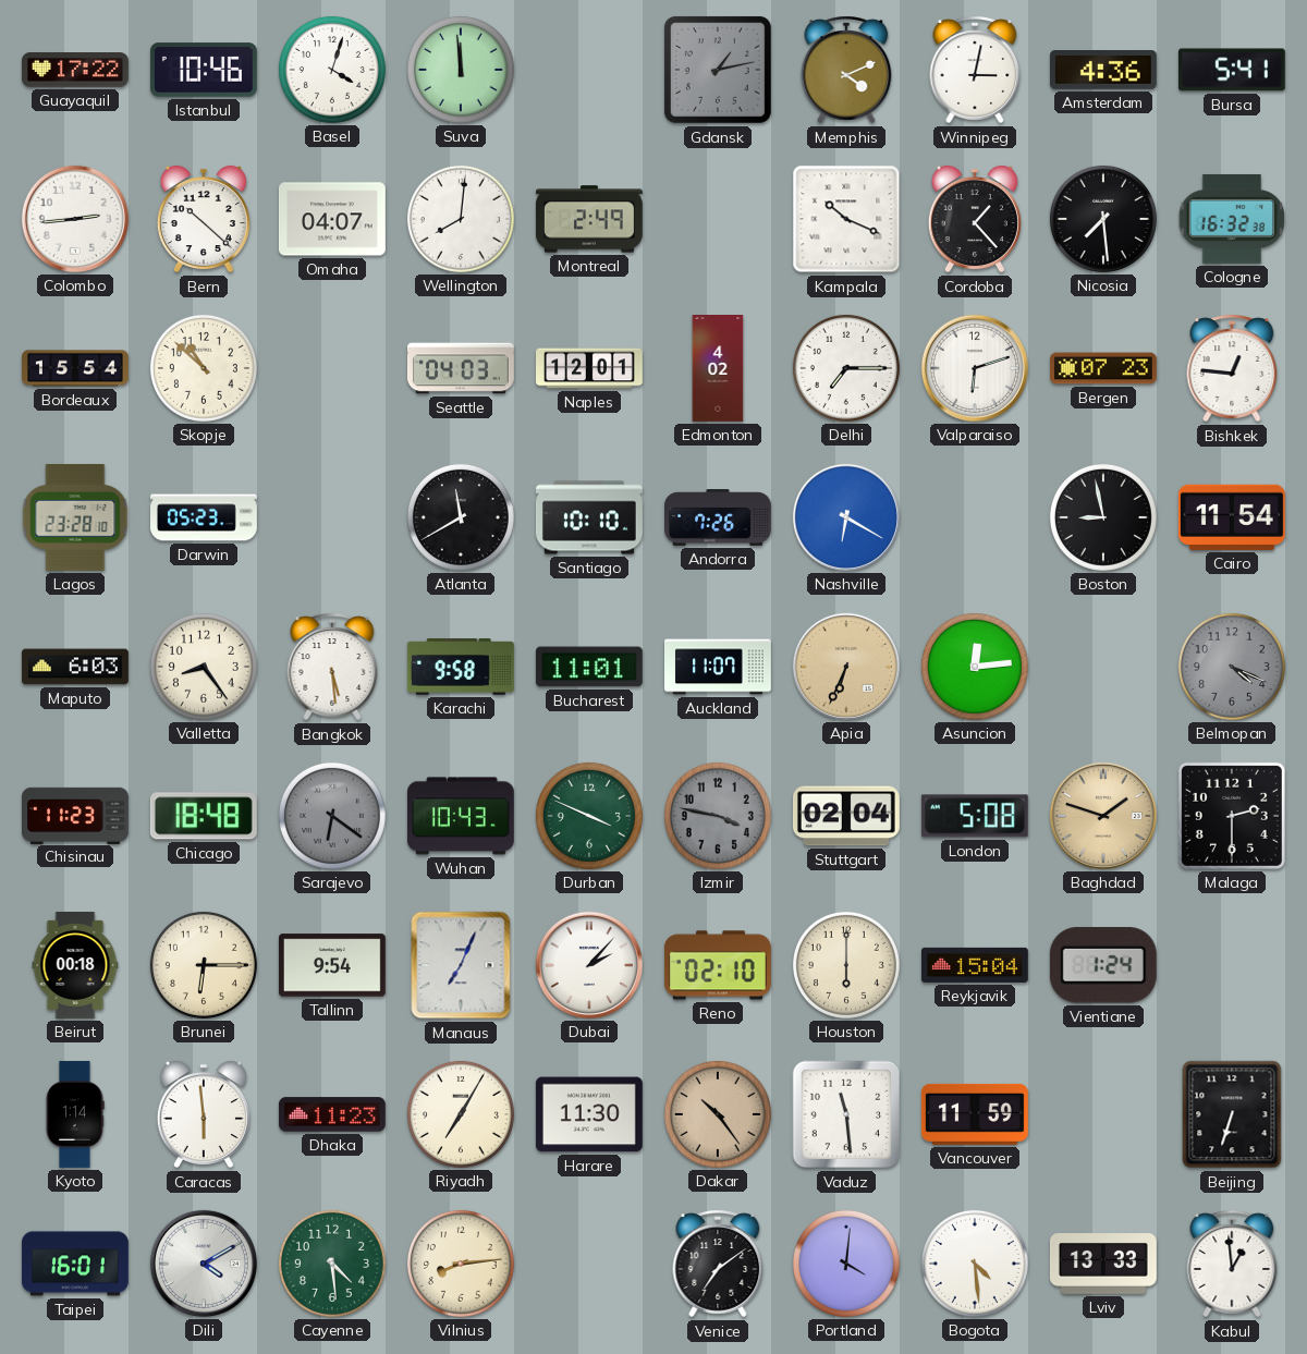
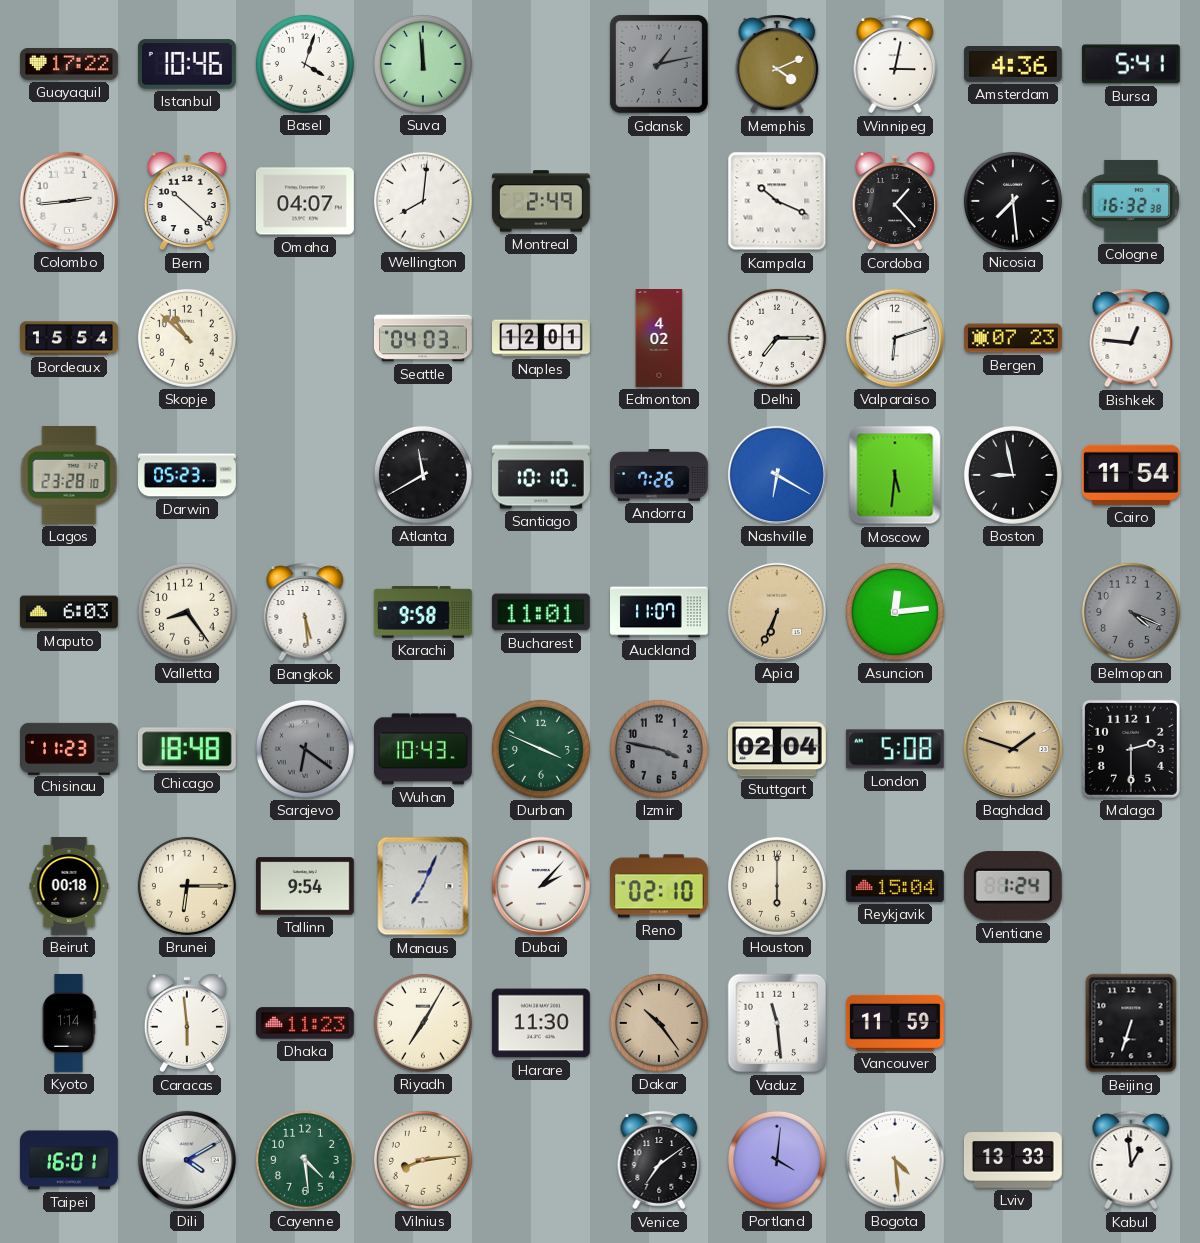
Moscow: none -> 5:31
